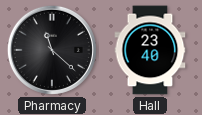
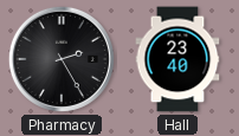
Pharmacy: 11:22 -> 2:25
